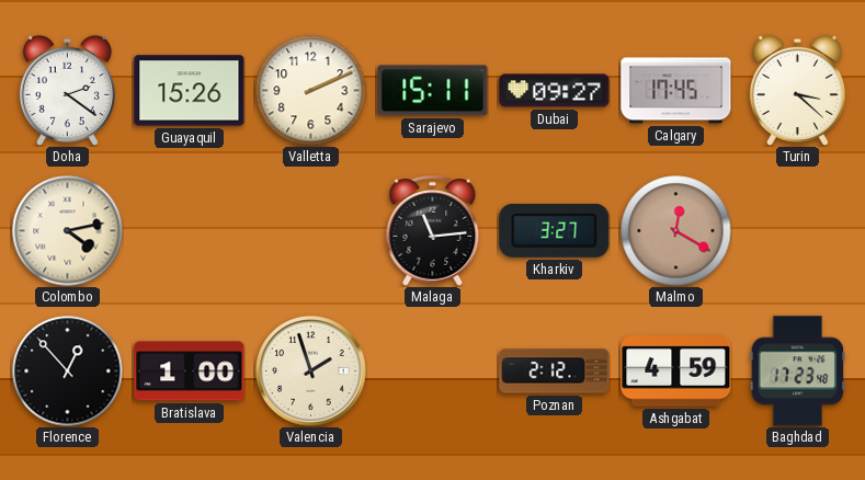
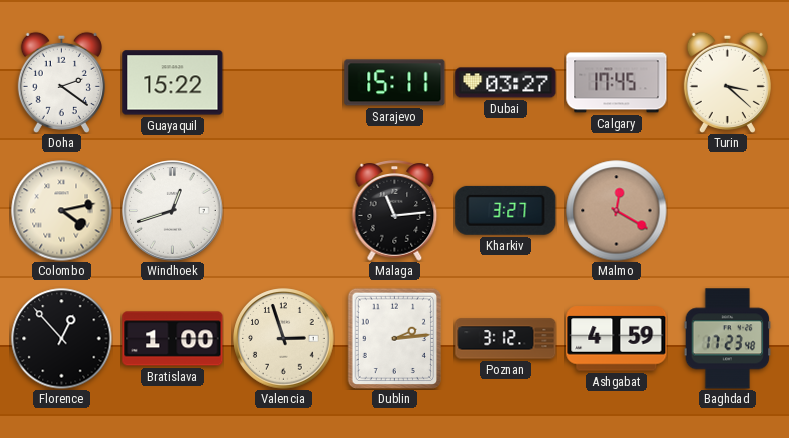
Guayaquil: 15:26 -> 15:22
Valletta: 2:11 -> none
Dubai: 09:27 -> 03:27
Windhoek: none -> 12:42
Valencia: 1:57 -> 2:57
Dublin: none -> 2:14
Poznan: 2:12 -> 3:12
